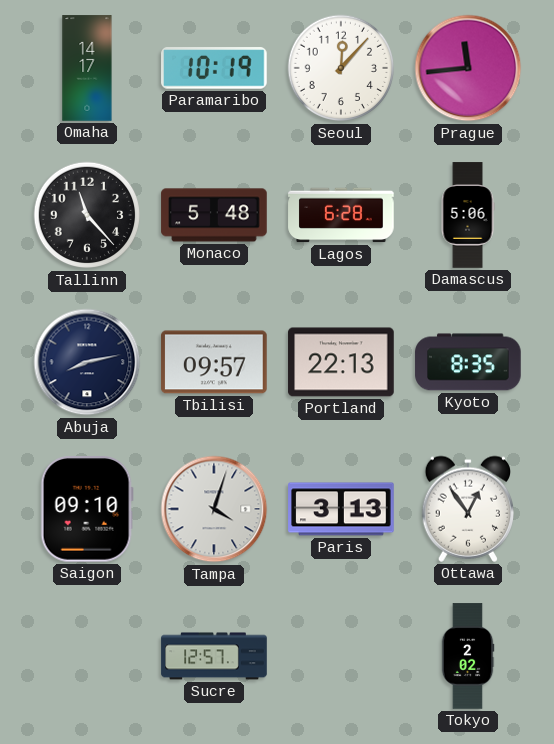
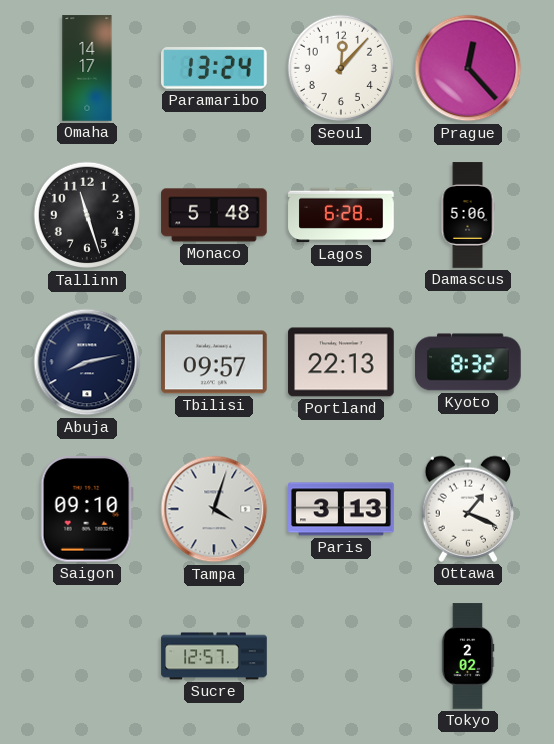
Paramaribo: 10:19 -> 13:24
Prague: 11:44 -> 12:23
Tallinn: 11:23 -> 11:27
Kyoto: 8:35 -> 8:32
Ottawa: 12:54 -> 1:19
